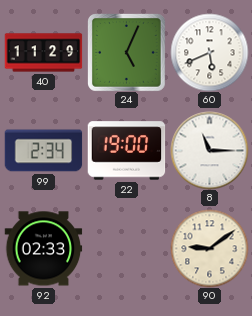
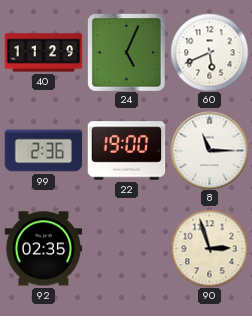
99: 2:34 -> 2:36
92: 02:33 -> 02:35
90: 9:09 -> 2:57
